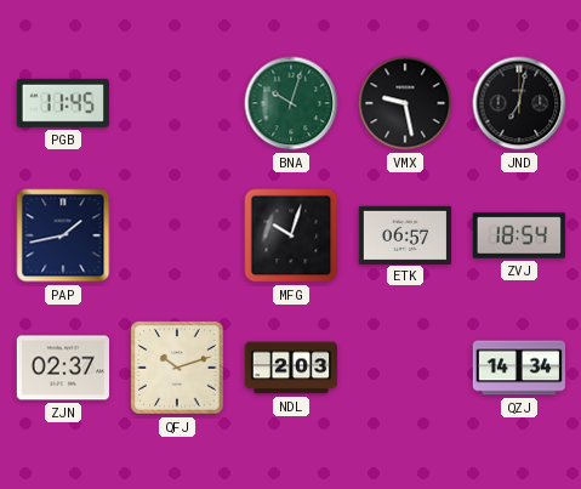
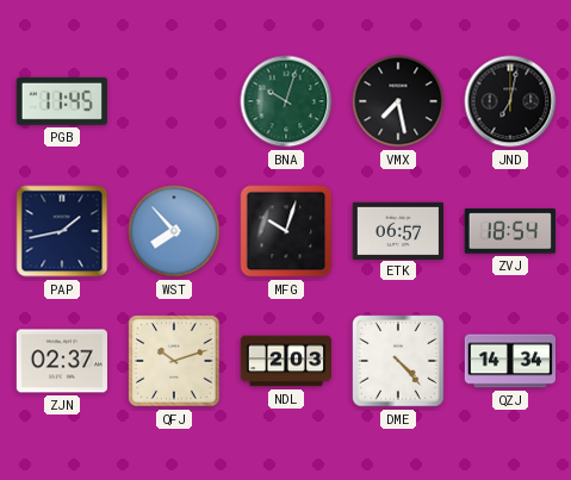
VMX: 9:28 -> 7:28
WST: none -> 7:53
DME: none -> 4:23
